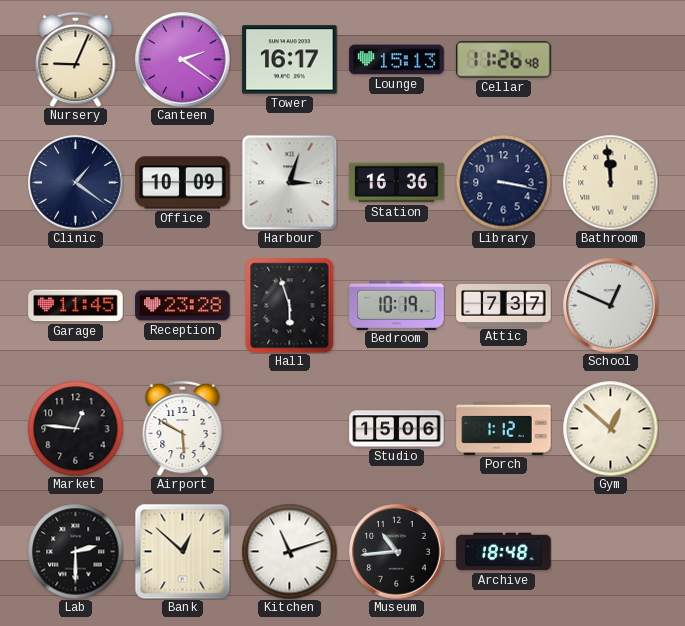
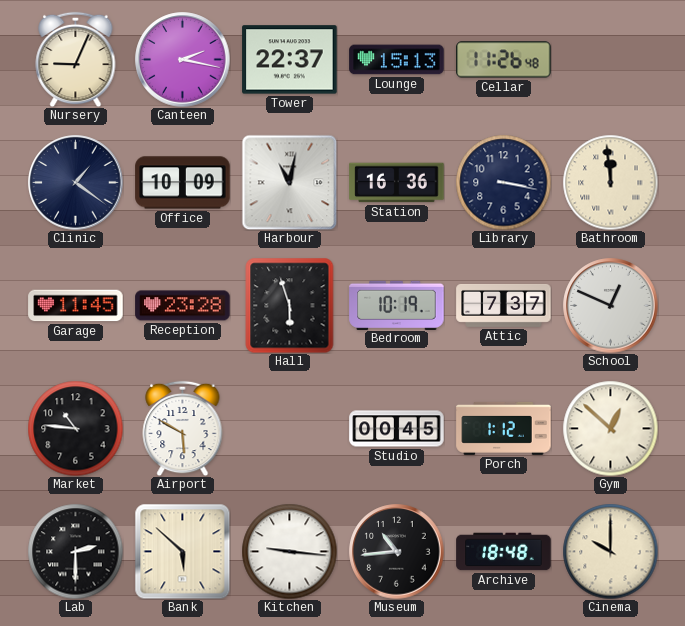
Canteen: 2:21 -> 2:17
Tower: 16:17 -> 22:37
Harbour: 3:03 -> 11:02
Market: 12:46 -> 10:46
Studio: 15:06 -> 00:45
Bank: 12:52 -> 5:52
Kitchen: 11:12 -> 9:16
Cinema: none -> 10:00
